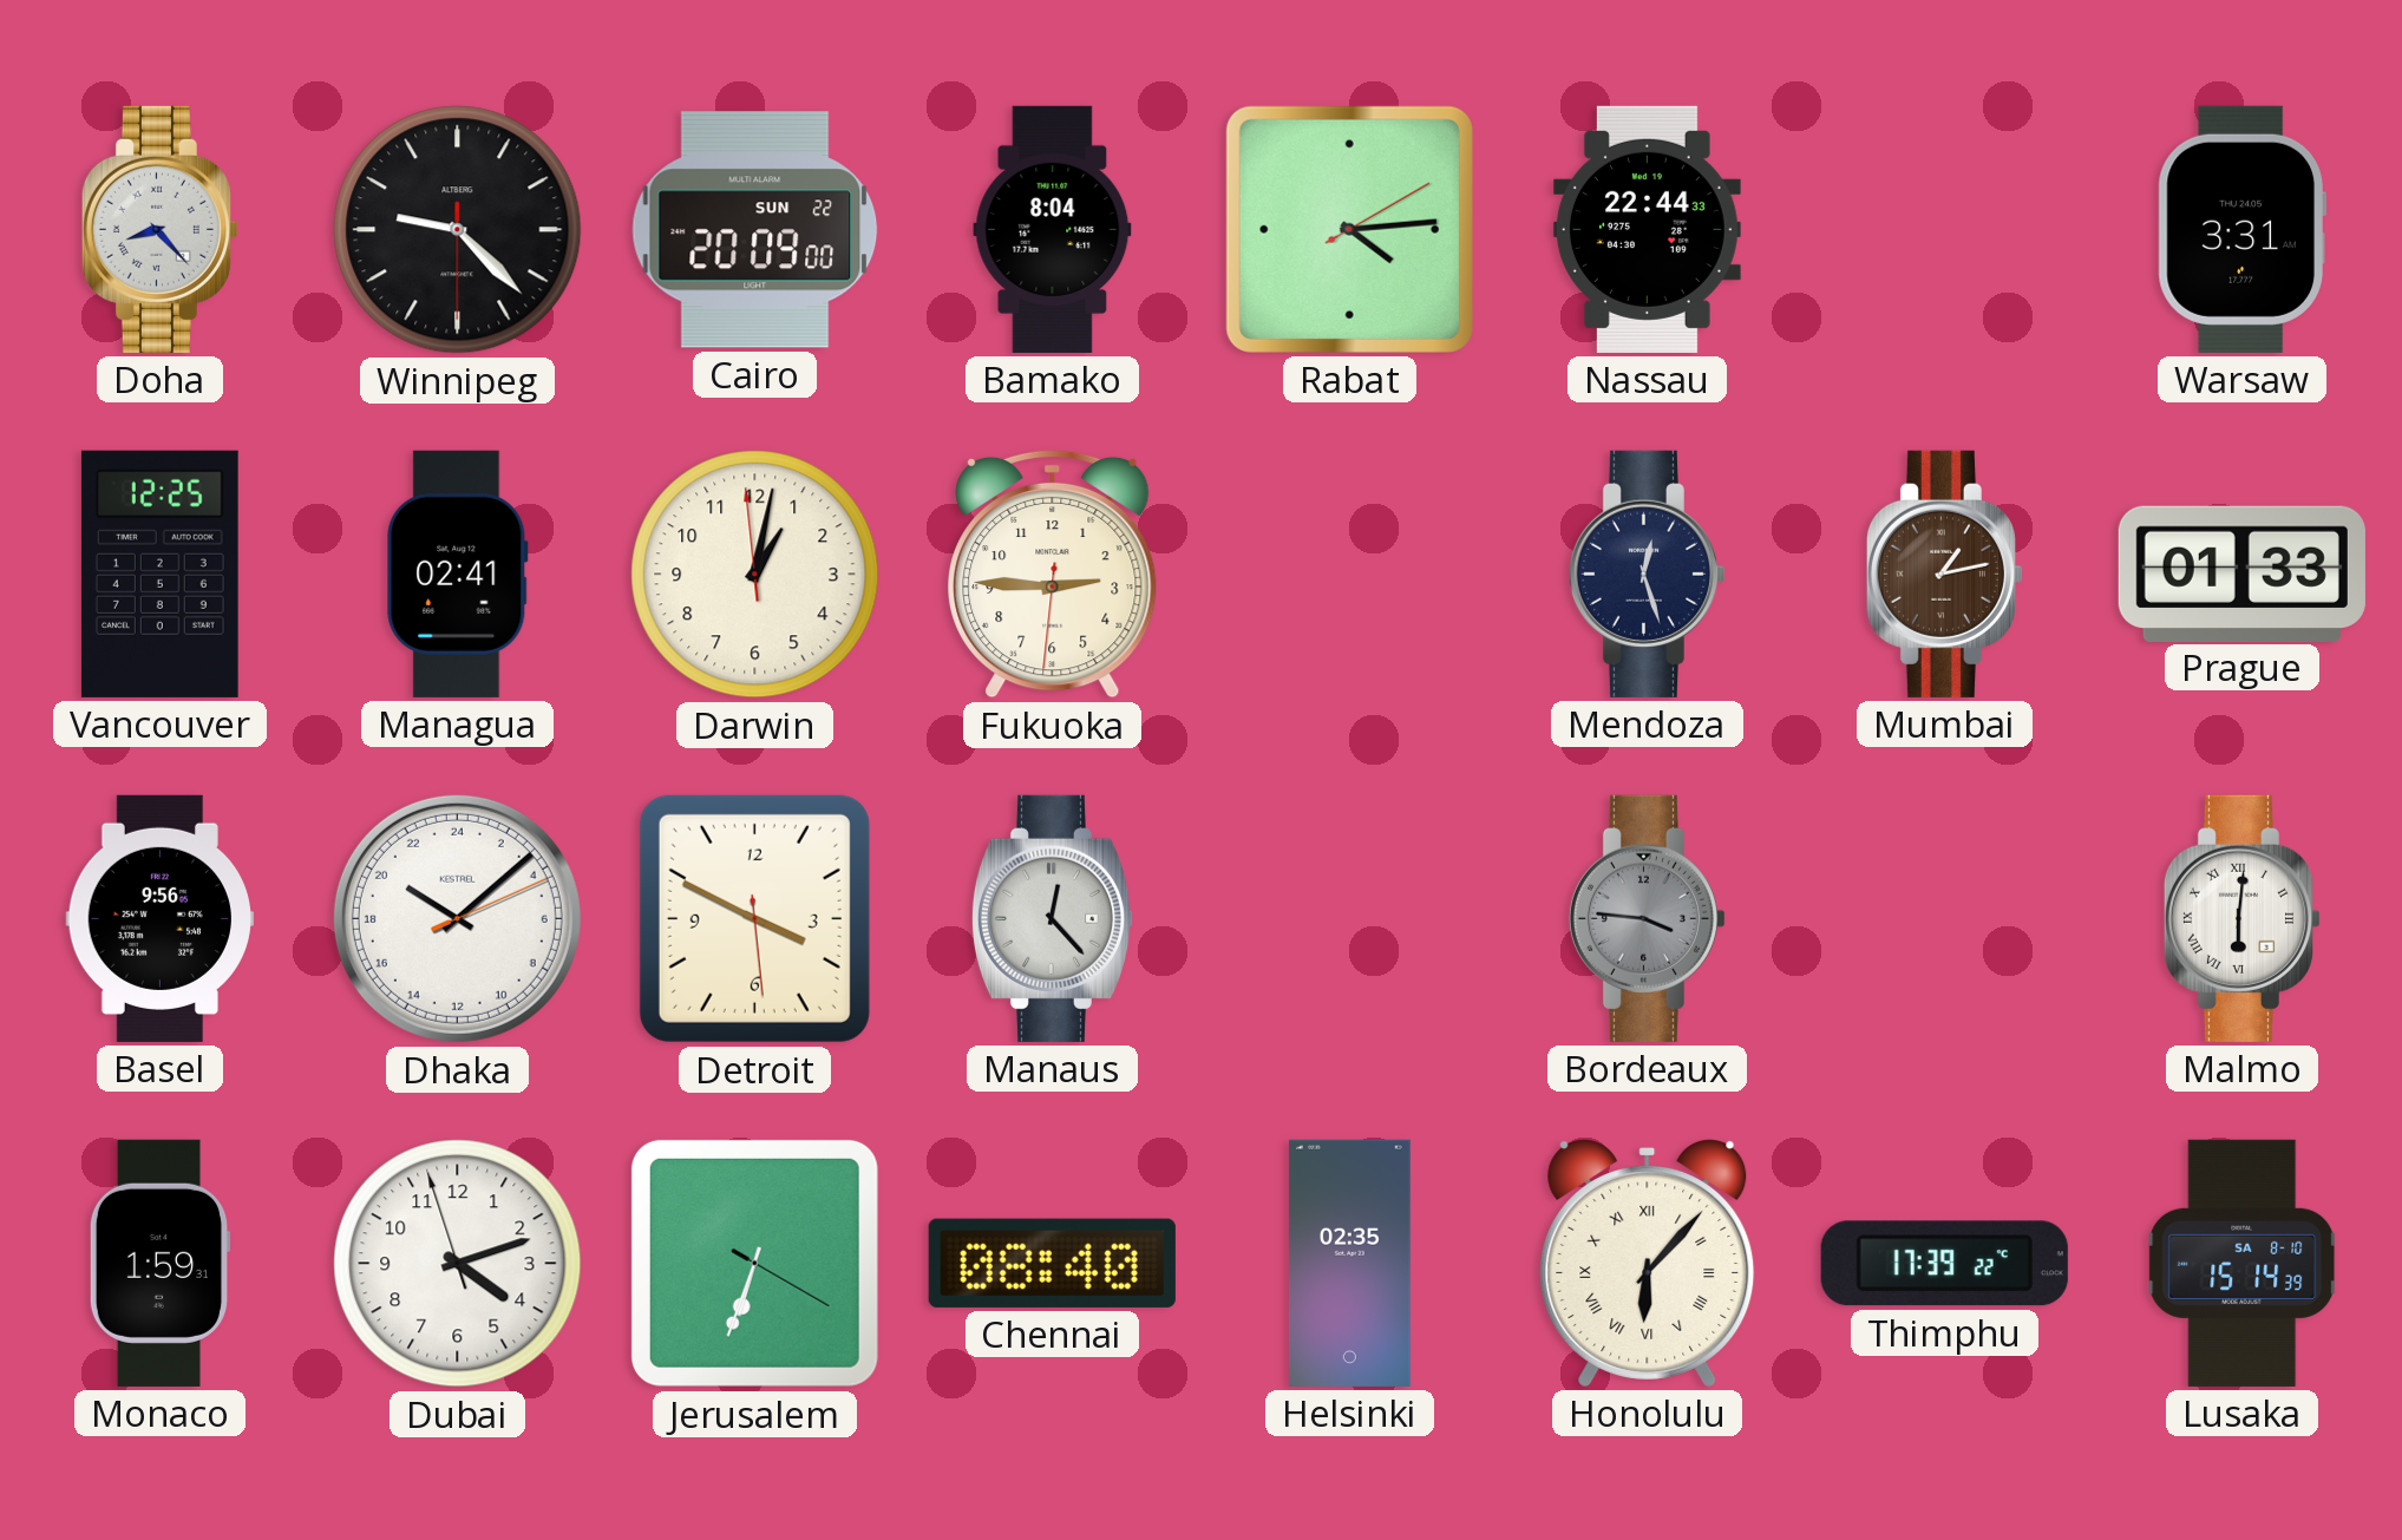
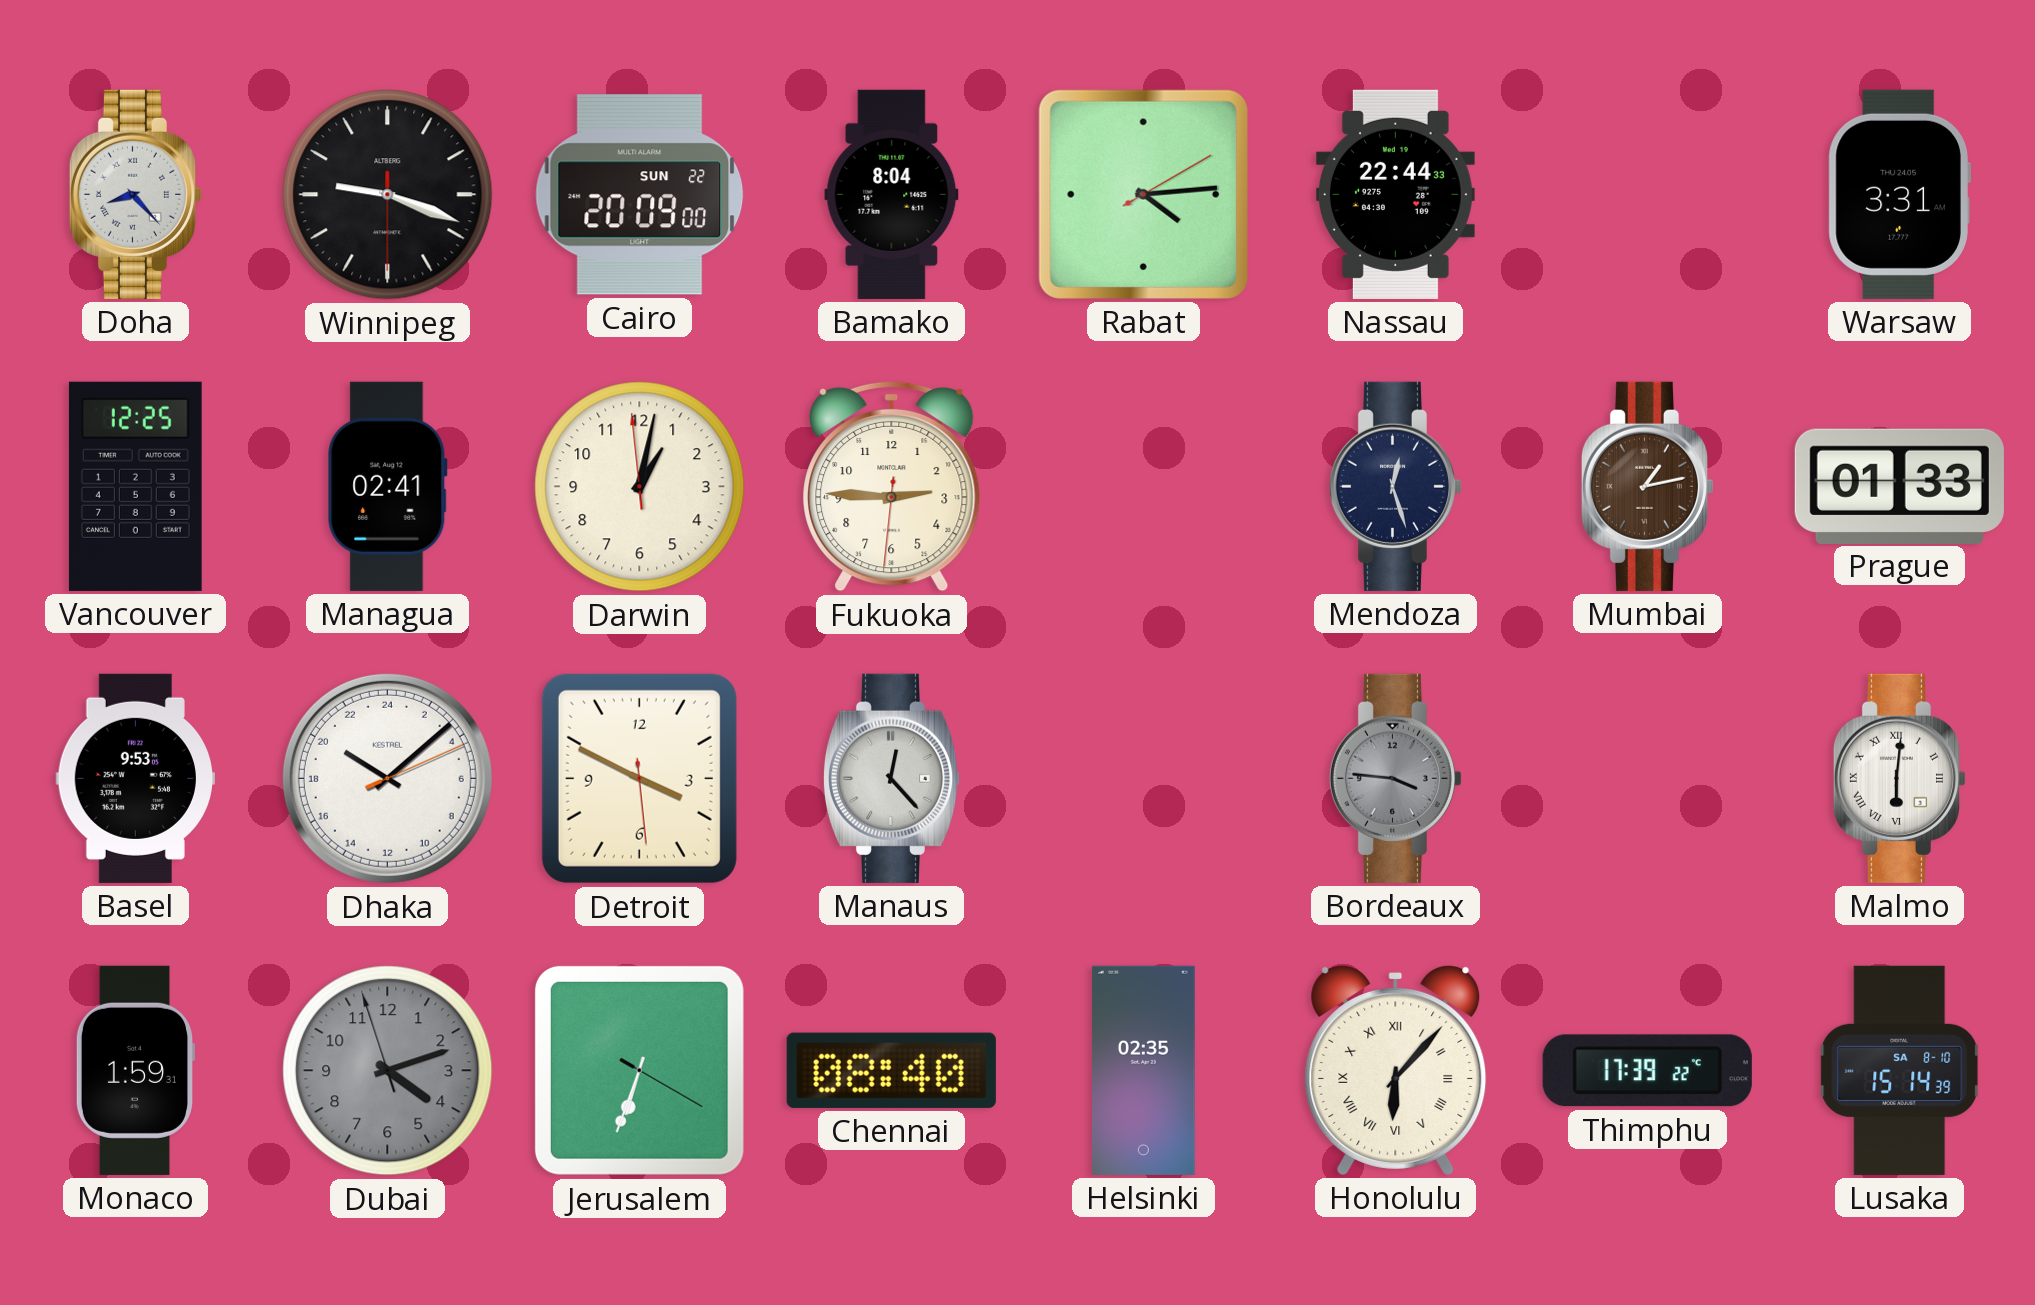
Winnipeg: 9:22 -> 9:18
Basel: 9:56 -> 9:53
Dubai dial: white -> grey
